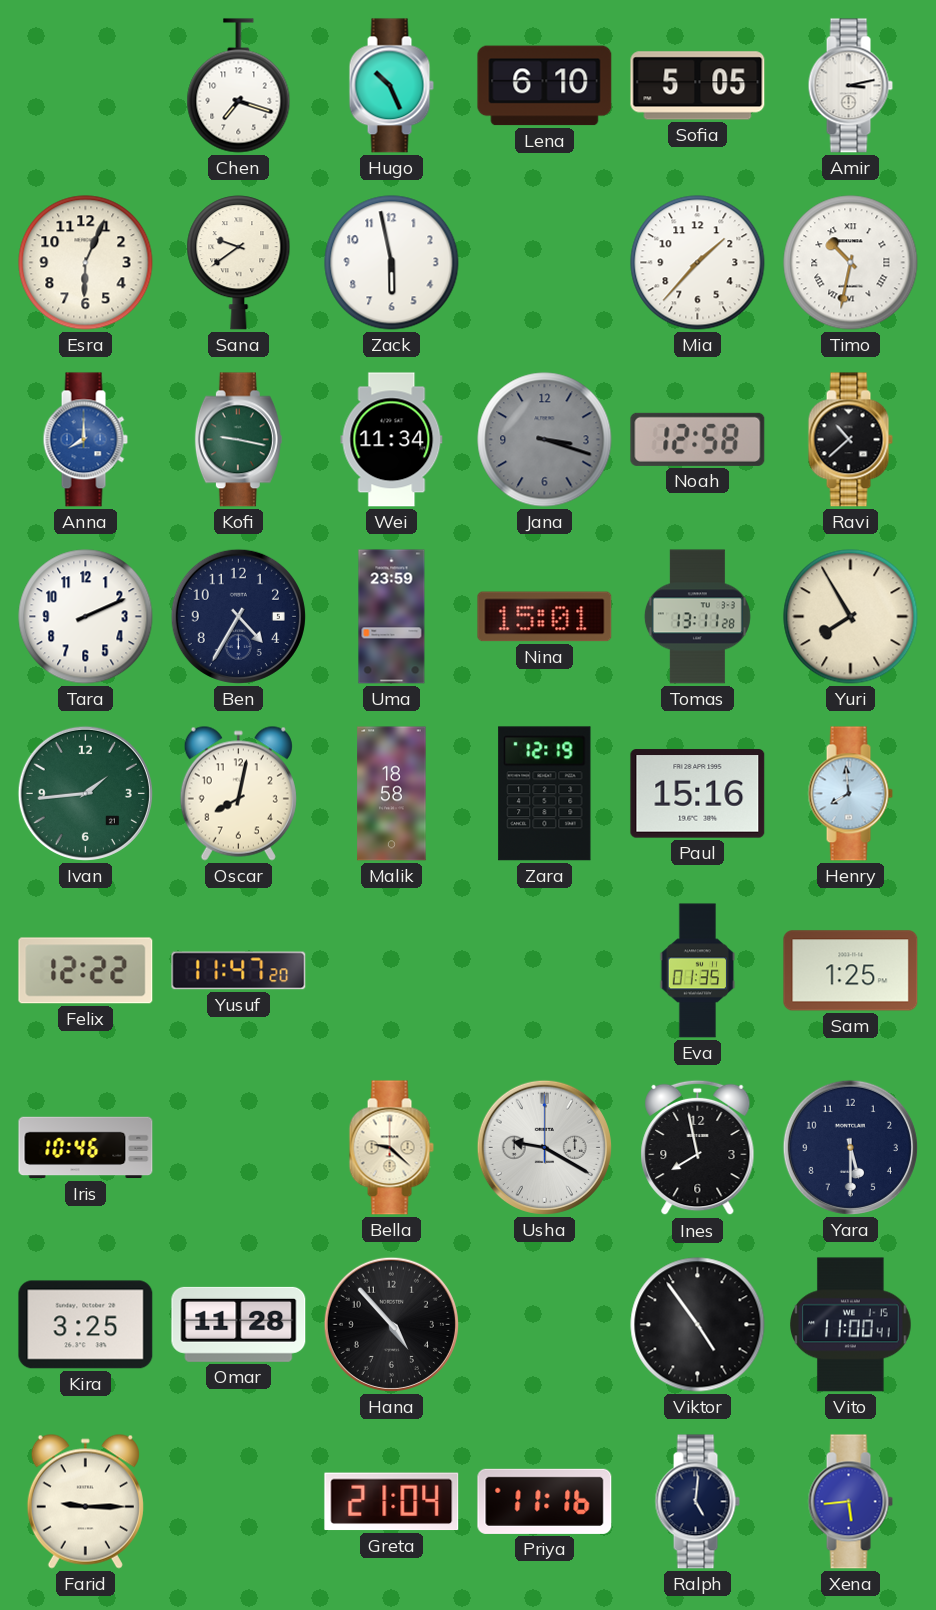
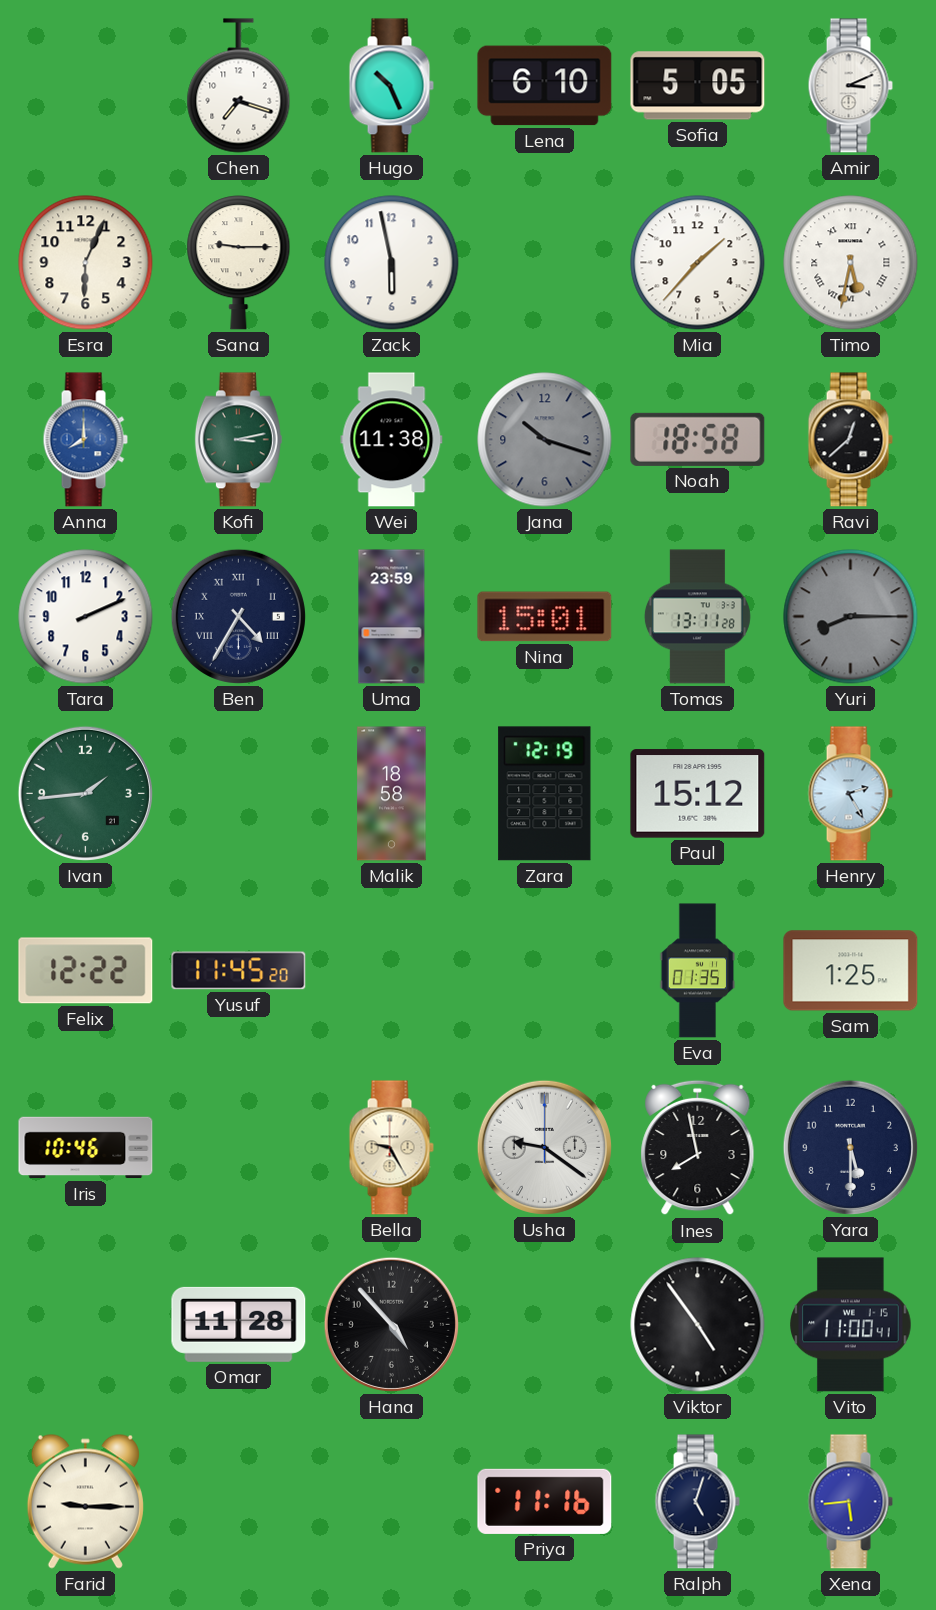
Amir: 3:13 -> 3:11
Sana: 9:39 -> 9:15
Timo: 10:32 -> 5:32
Kofi: 9:17 -> 3:13
Wei: 11:34 -> 11:38
Jana: 3:18 -> 10:18
Noah: 12:58 -> 18:58
Ravi: 10:38 -> 12:38
Ben numerals: Arabic -> Roman
Yuri: 7:55 -> 8:15
Yuri dial: cream -> grey
Oscar: 8:02 -> none
Paul: 15:16 -> 15:12
Henry: 7:59 -> 2:25
Yusuf: 11:47 -> 11:45
Bella: 9:22 -> 9:25
Usha: 9:20 -> 9:21
Kira: 3:25 -> none
Greta: 21:04 -> none
Ralph: 5:01 -> 5:03
